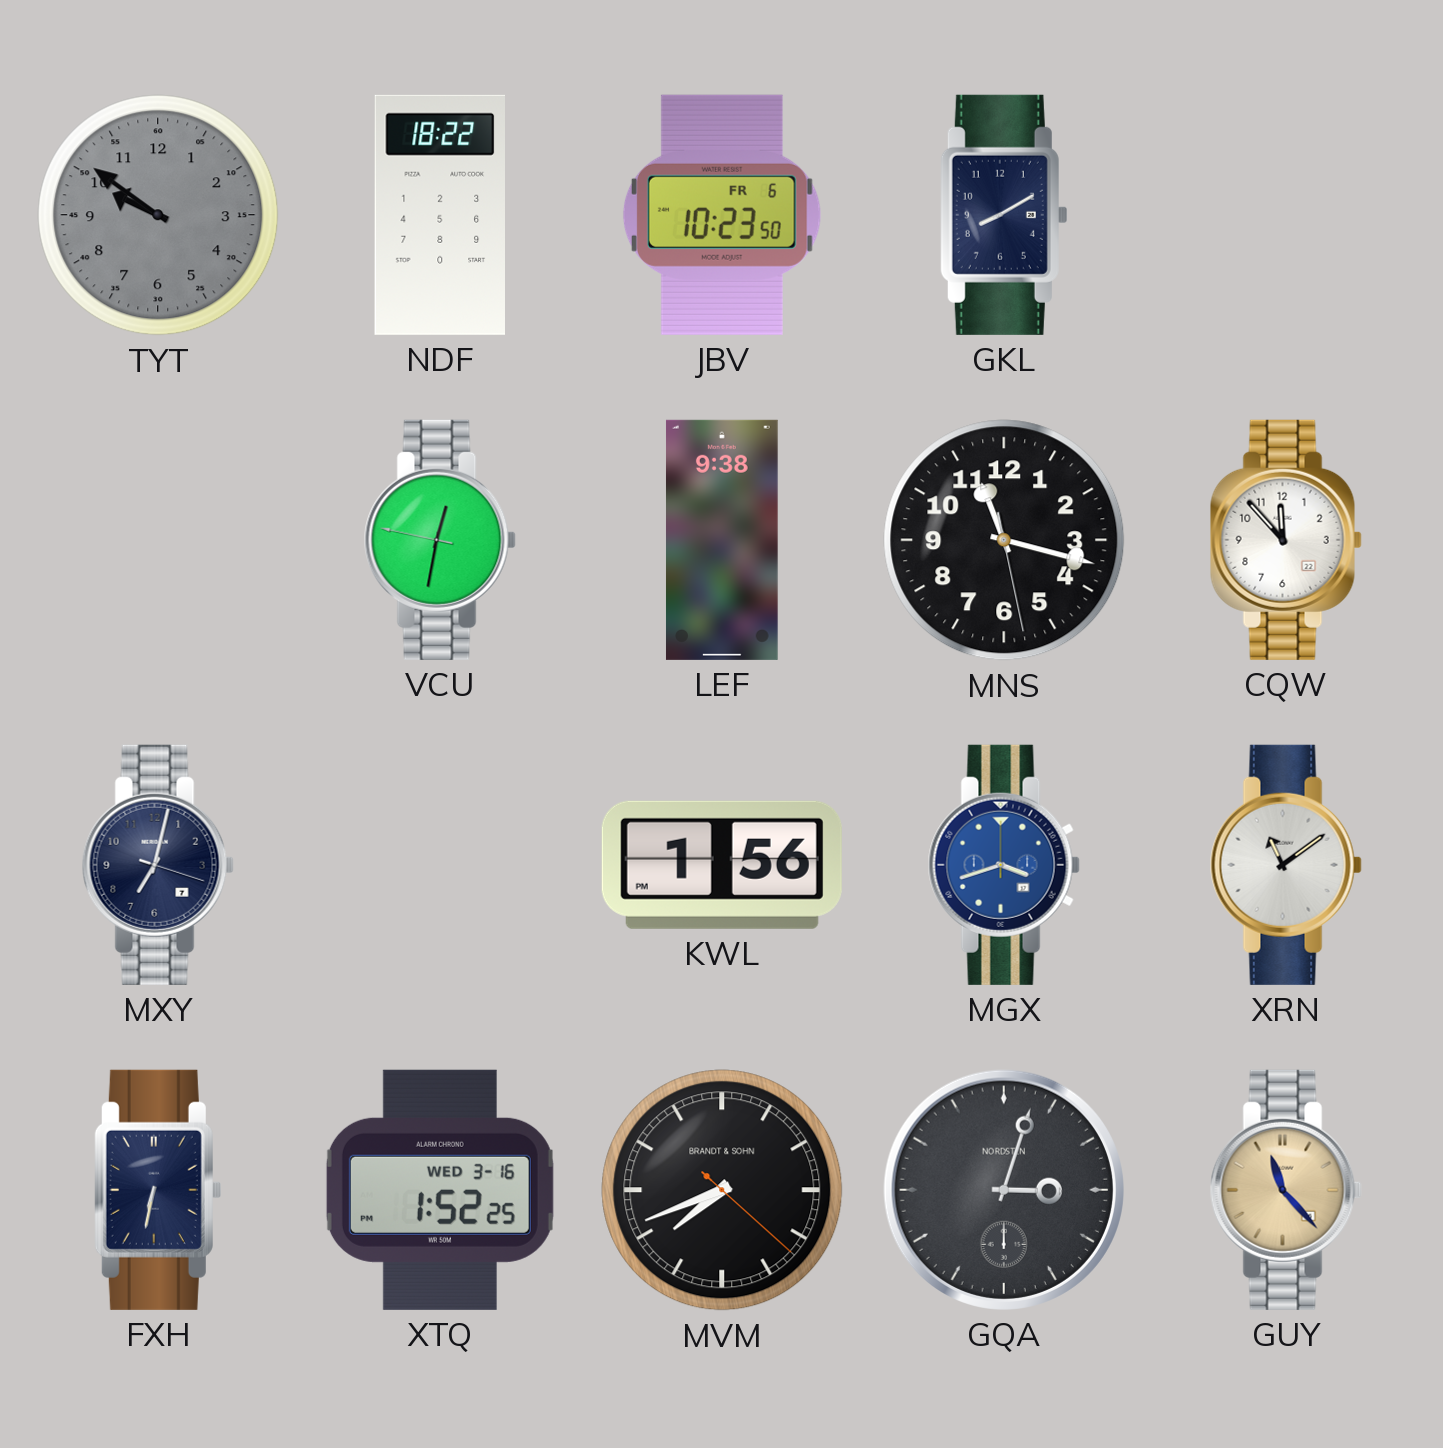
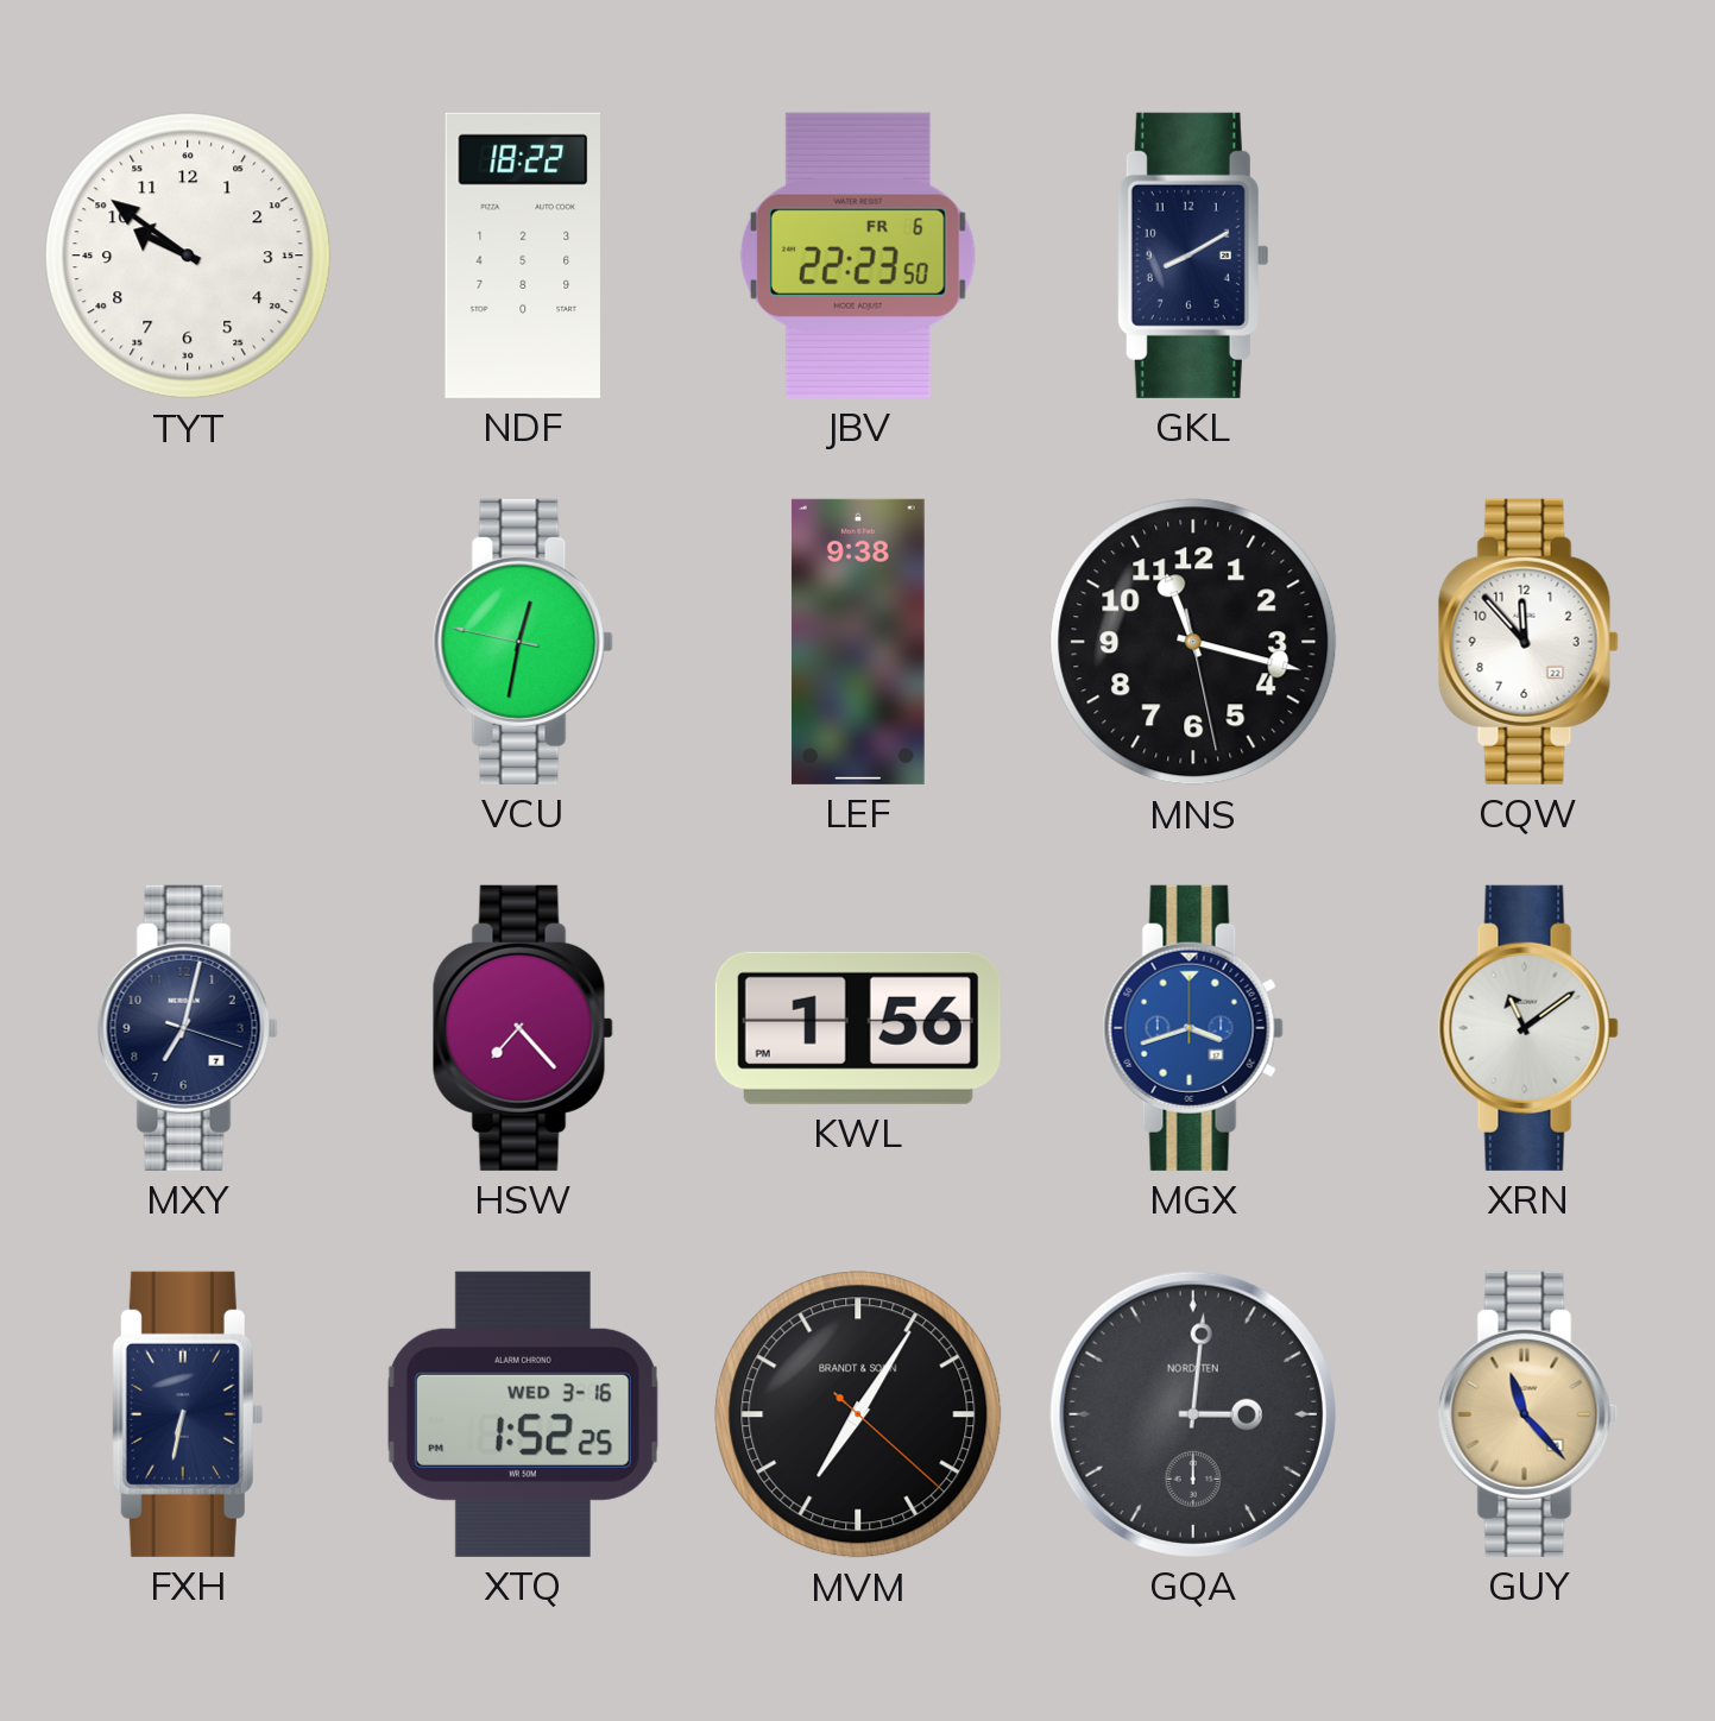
TYT dial: grey -> white
JBV: 10:23 -> 22:23
HSW: none -> 7:23
MVM: 7:41 -> 7:05
GQA: 3:03 -> 3:01
